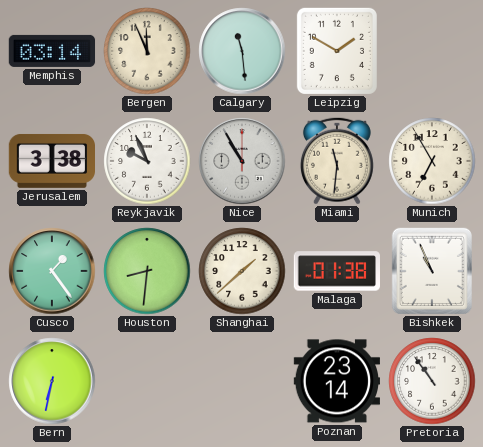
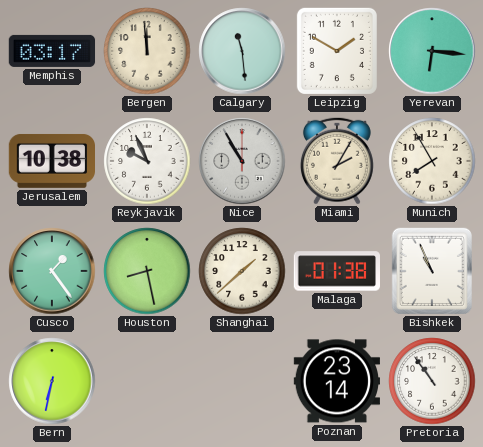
Memphis: 03:14 -> 03:17
Bergen: 11:56 -> 11:59
Yerevan: none -> 6:16
Jerusalem: 3:38 -> 10:38
Miami: 11:31 -> 2:05
Munich: 6:55 -> 7:55
Houston: 8:31 -> 8:28
